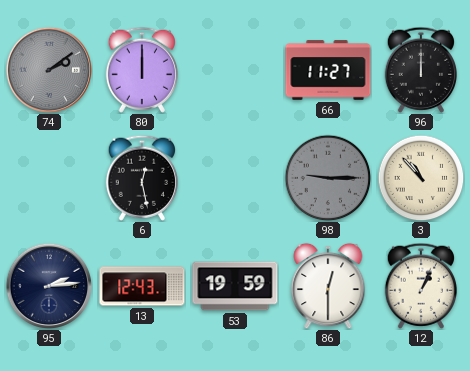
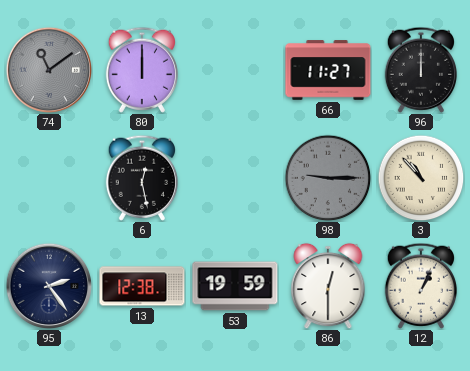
74: 2:09 -> 11:09
95: 2:14 -> 2:24
13: 12:43 -> 12:38
